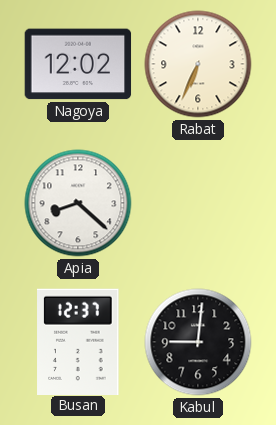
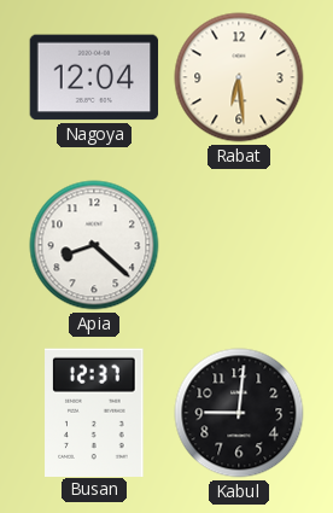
Nagoya: 12:02 -> 12:04
Rabat: 6:34 -> 6:29
